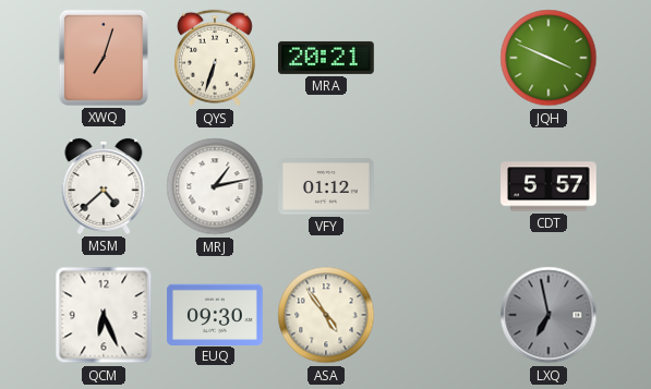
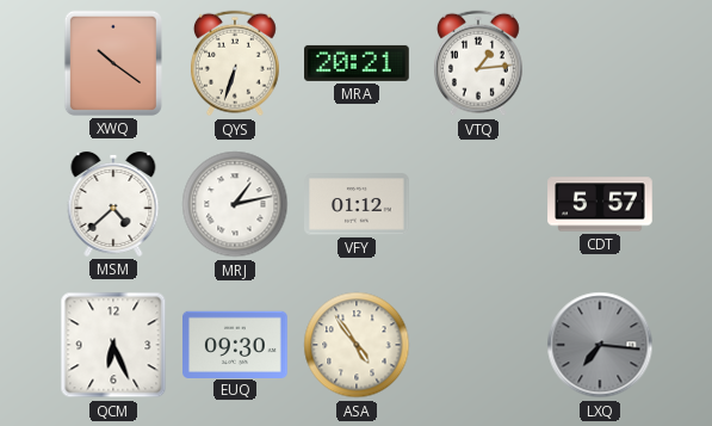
XWQ: 7:03 -> 10:21
VTQ: none -> 1:14
JQH: 3:49 -> none
LXQ: 6:58 -> 7:16
